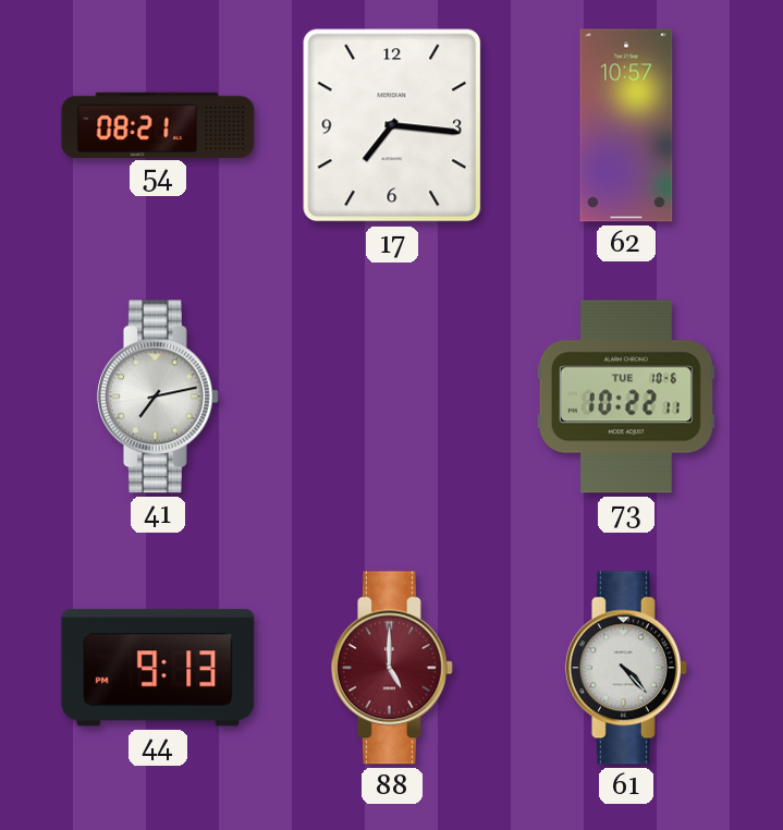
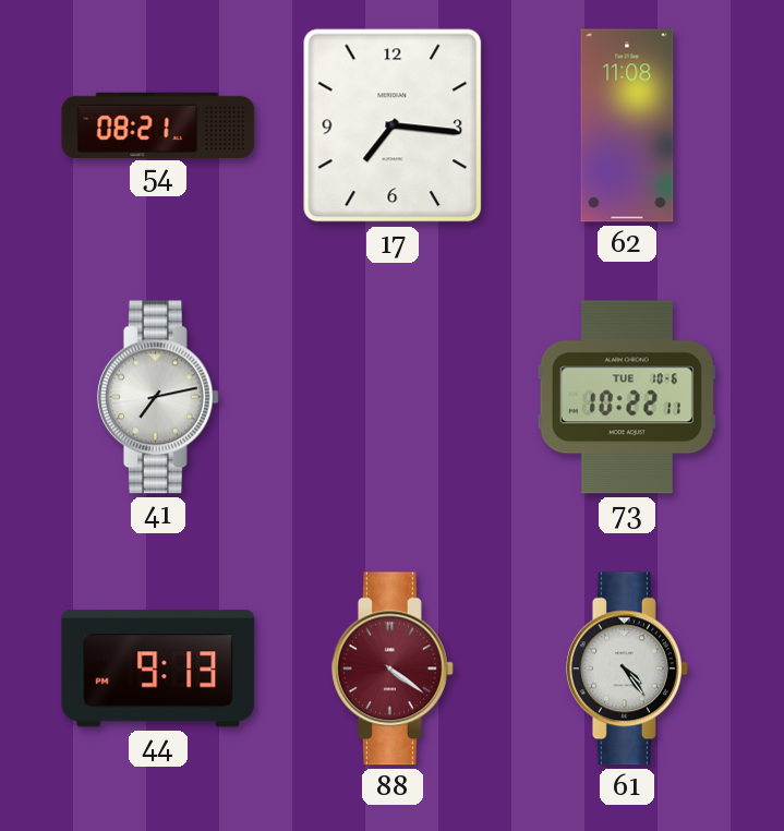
62: 10:57 -> 11:08
88: 5:00 -> 4:21
61: 4:23 -> 4:24
